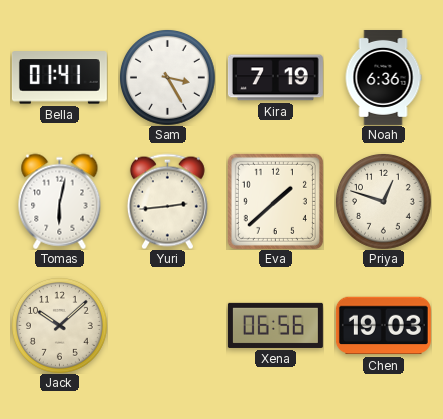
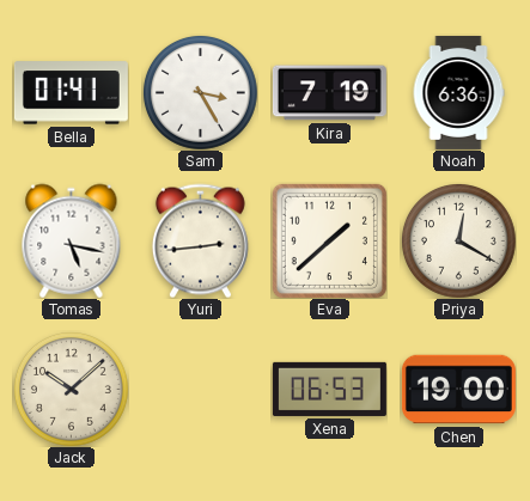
Tomas: 6:02 -> 5:17
Priya: 12:48 -> 12:20
Xena: 06:56 -> 06:53
Chen: 19:03 -> 19:00
